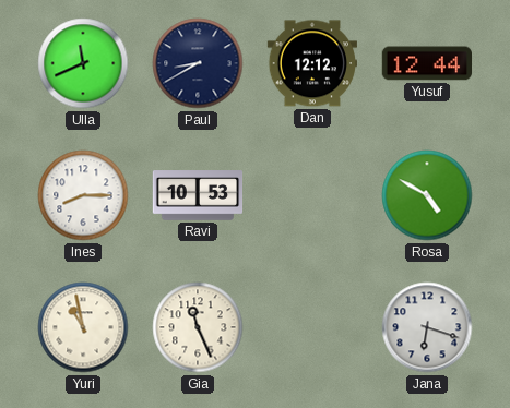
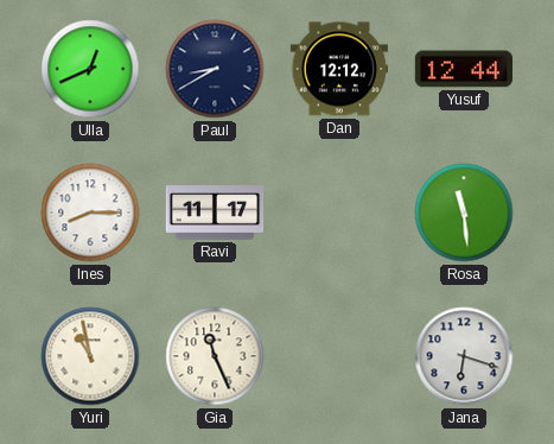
Ulla: 11:41 -> 12:41
Ravi: 10:53 -> 11:17
Rosa: 4:50 -> 11:29
